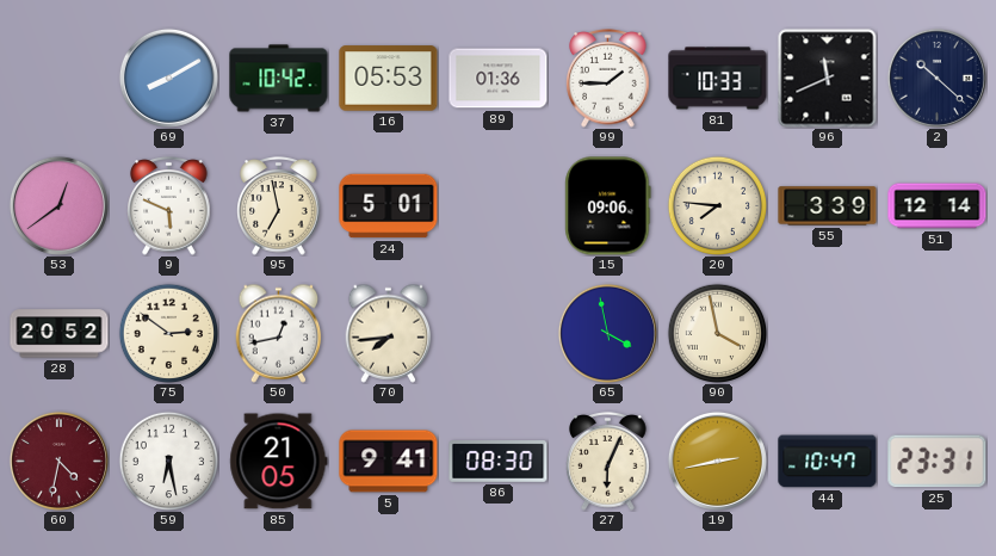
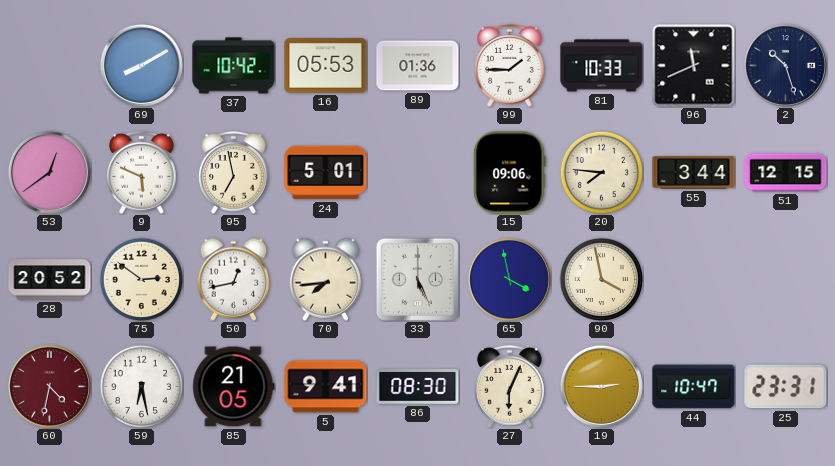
2: 10:22 -> 10:27
55: 3:39 -> 3:44
51: 12:14 -> 12:15
33: none -> 5:26
19: 2:43 -> 2:45
